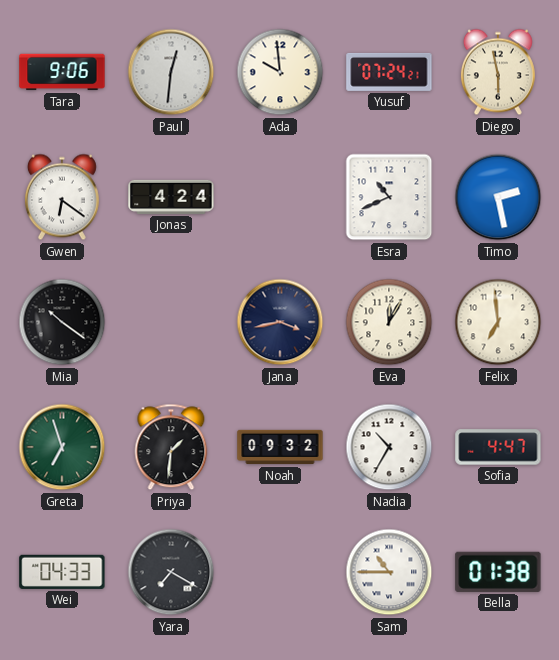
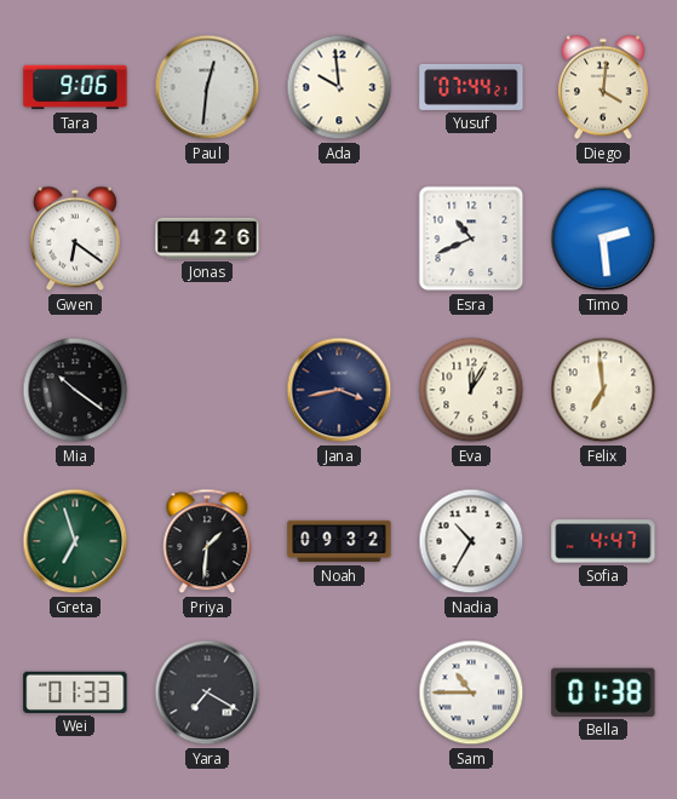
Yusuf: 07:24 -> 07:44
Diego: 5:58 -> 4:01
Jonas: 4:24 -> 4:26
Timo: 2:28 -> 2:29
Wei: 04:33 -> 01:33
